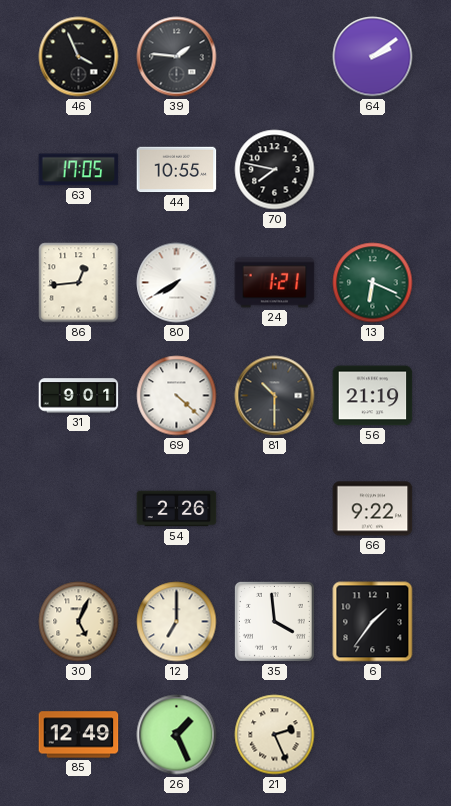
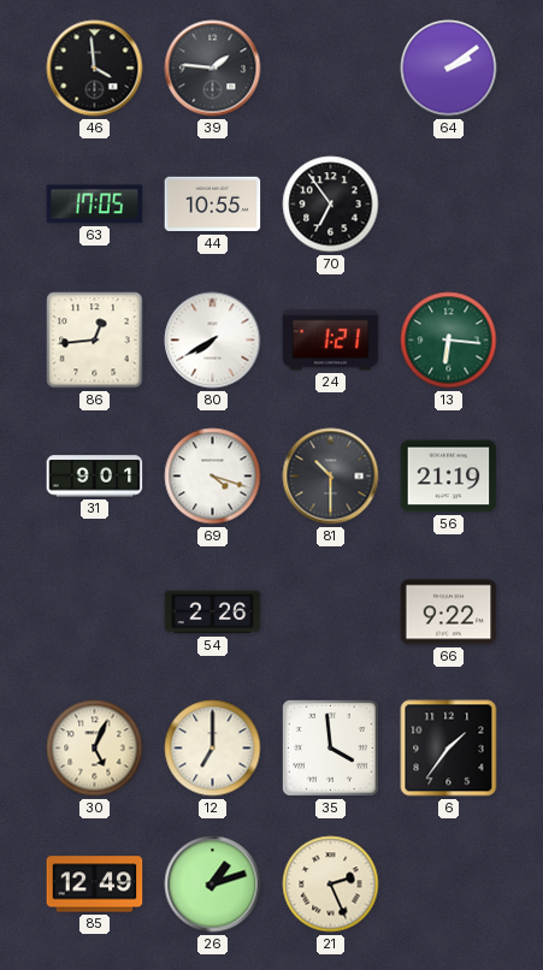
46: 3:56 -> 3:59
70: 7:47 -> 6:54
13: 6:19 -> 6:16
69: 4:22 -> 4:18
26: 1:26 -> 1:12
